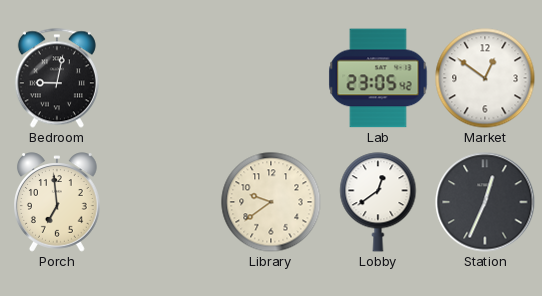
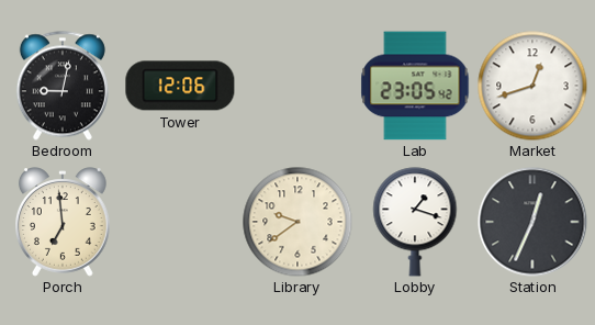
Tower: none -> 12:06
Market: 12:51 -> 12:42
Lobby: 12:39 -> 1:18
